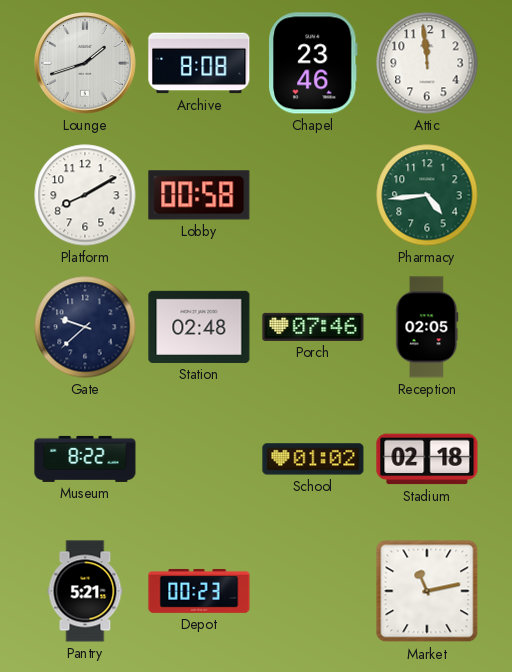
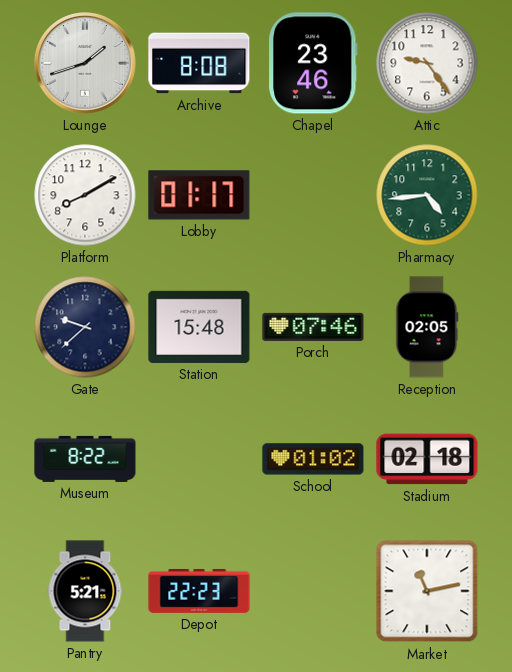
Attic: 11:59 -> 9:24
Lobby: 00:58 -> 01:17
Station: 02:48 -> 15:48
Depot: 00:23 -> 22:23
